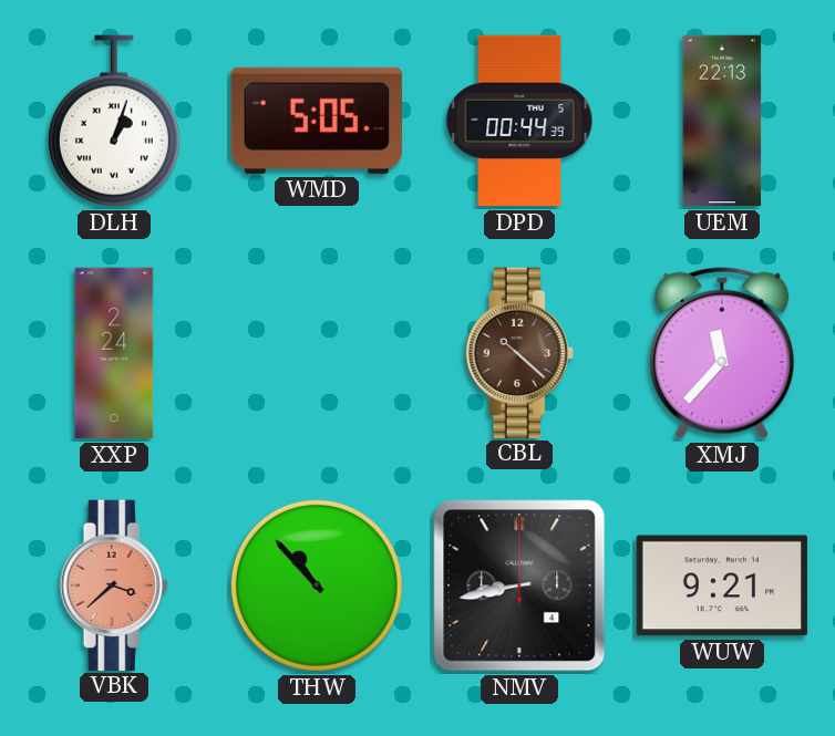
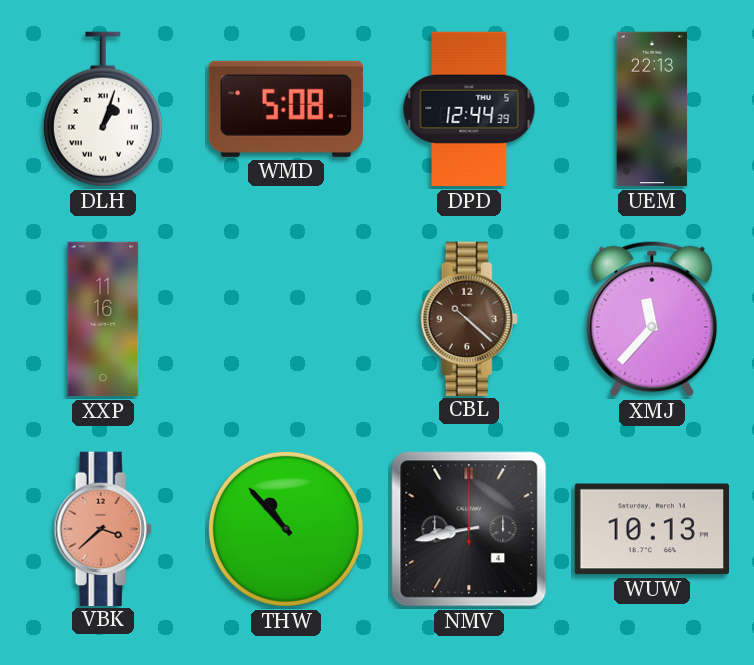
WMD: 5:05 -> 5:08
DPD: 00:44 -> 12:44
XXP: 2:24 -> 11:16
WUW: 9:21 -> 10:13
